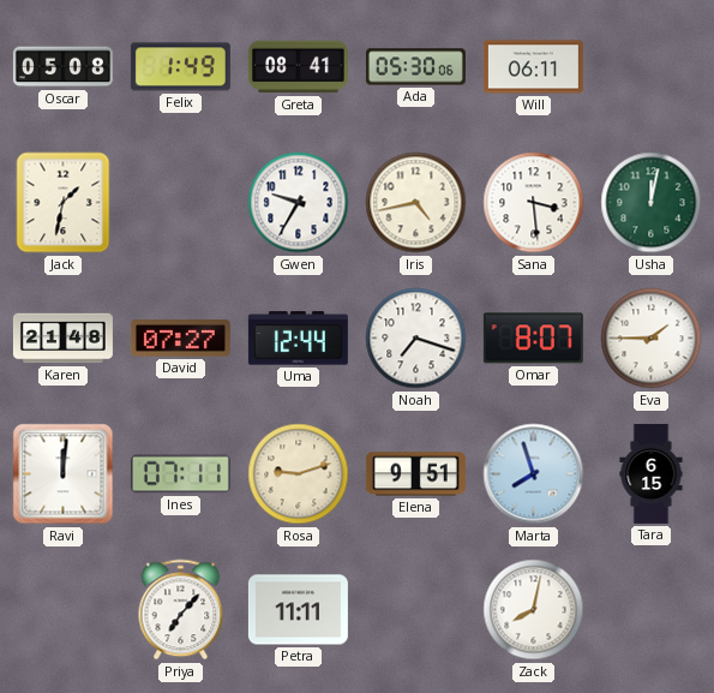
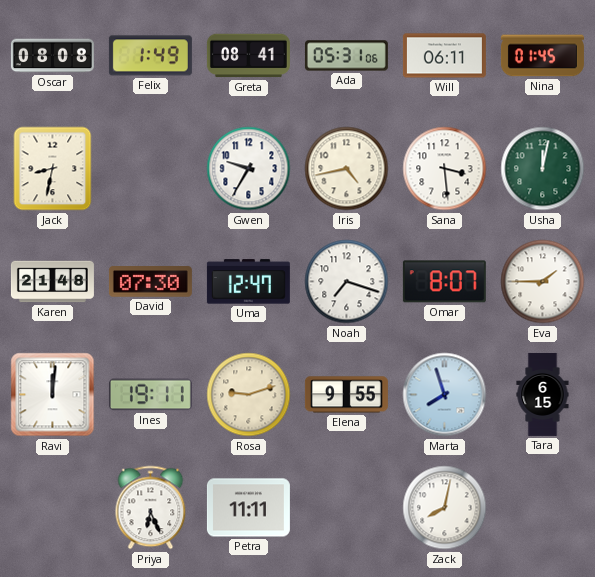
Oscar: 05:08 -> 08:08
Ada: 05:30 -> 05:31
Nina: none -> 01:45
Jack: 1:32 -> 8:32
David: 07:27 -> 07:30
Uma: 12:44 -> 12:47
Ines: 07:11 -> 19:11
Elena: 9:51 -> 9:55
Priya: 7:07 -> 6:26
